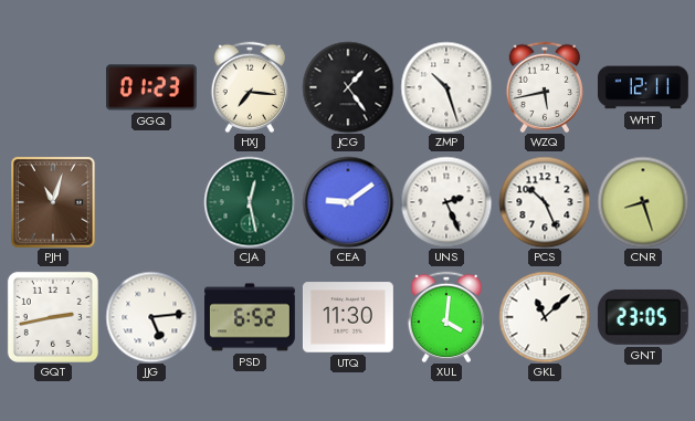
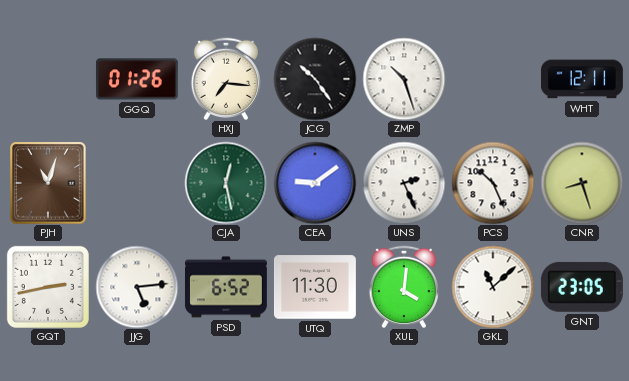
GGQ: 01:23 -> 01:26
JCG: 1:24 -> 10:24
WZQ: 5:43 -> none
